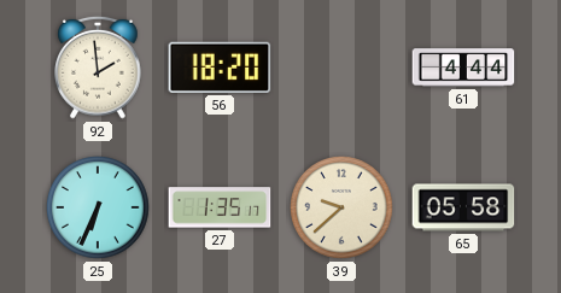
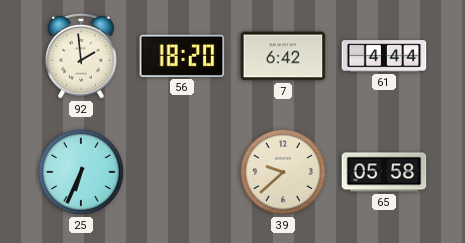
7: none -> 6:42
27: 1:35 -> none
